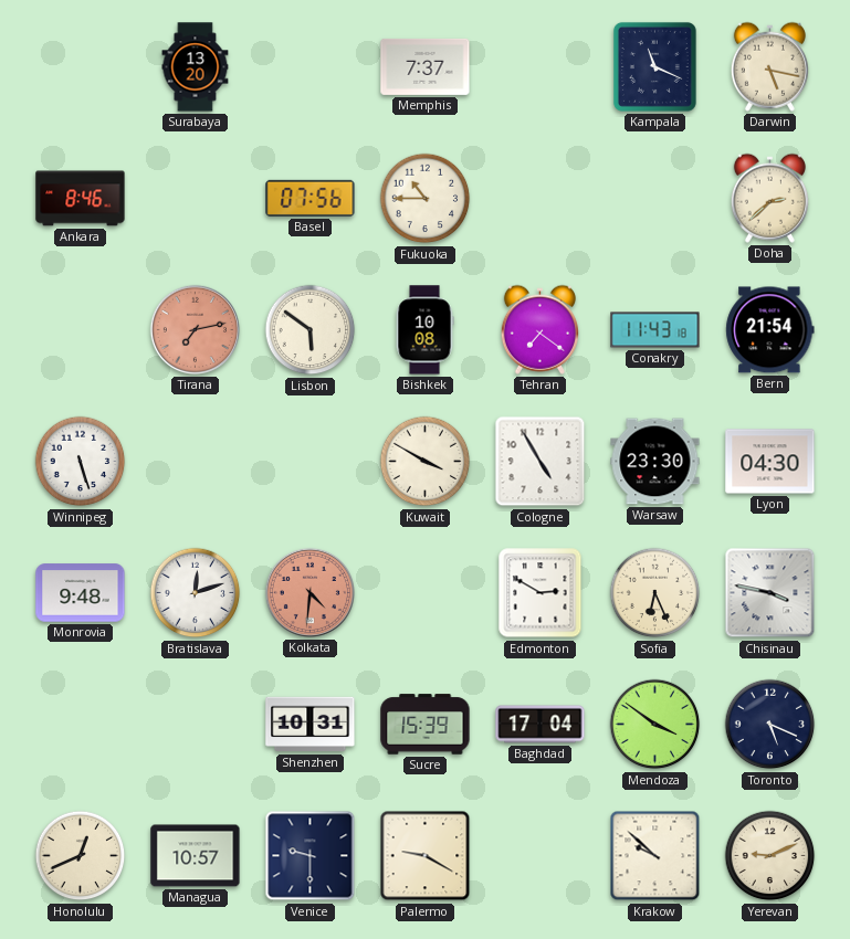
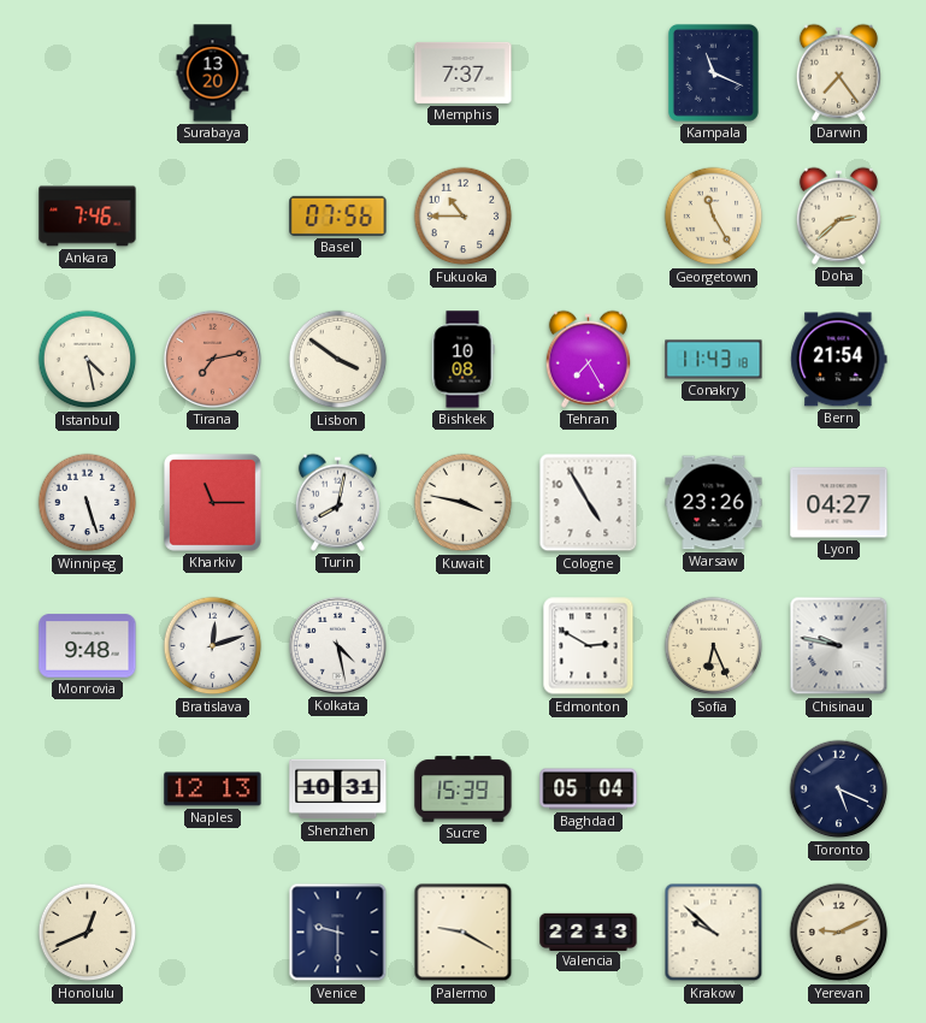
Darwin: 5:17 -> 7:24
Ankara: 8:46 -> 7:46
Georgetown: none -> 11:25
Istanbul: none -> 4:28
Lisbon: 5:51 -> 3:51
Tehran: 7:21 -> 7:25
Kharkiv: none -> 11:15
Turin: none -> 8:02
Kuwait: 3:50 -> 3:47
Warsaw: 23:30 -> 23:26
Lyon: 04:30 -> 04:27
Kolkata: 4:31 -> 4:28
Kolkata dial: salmon -> white
Chisinau: 3:47 -> 9:47
Naples: none -> 12:13
Baghdad: 17:04 -> 05:04
Mendoza: 3:51 -> none
Managua: 10:57 -> none
Valencia: none -> 22:13
